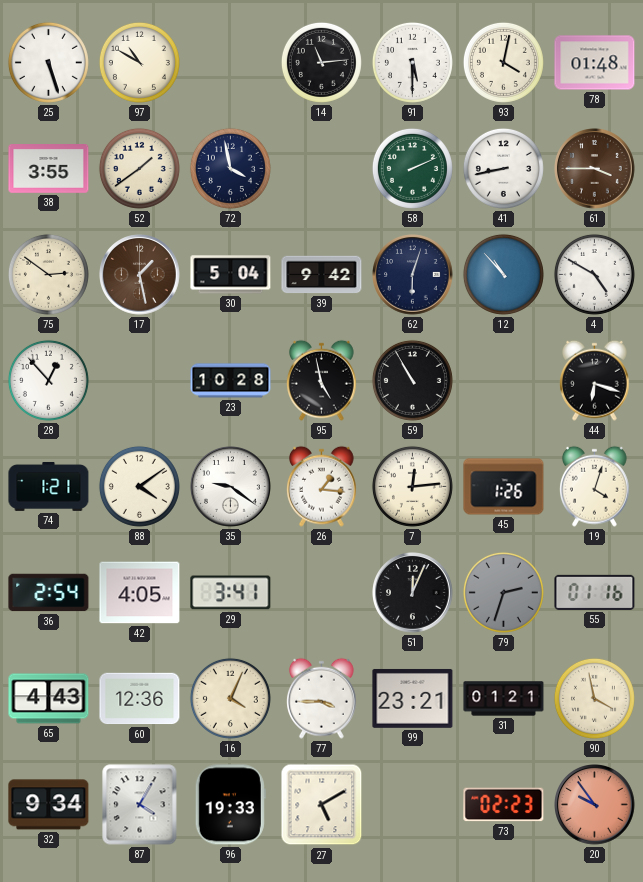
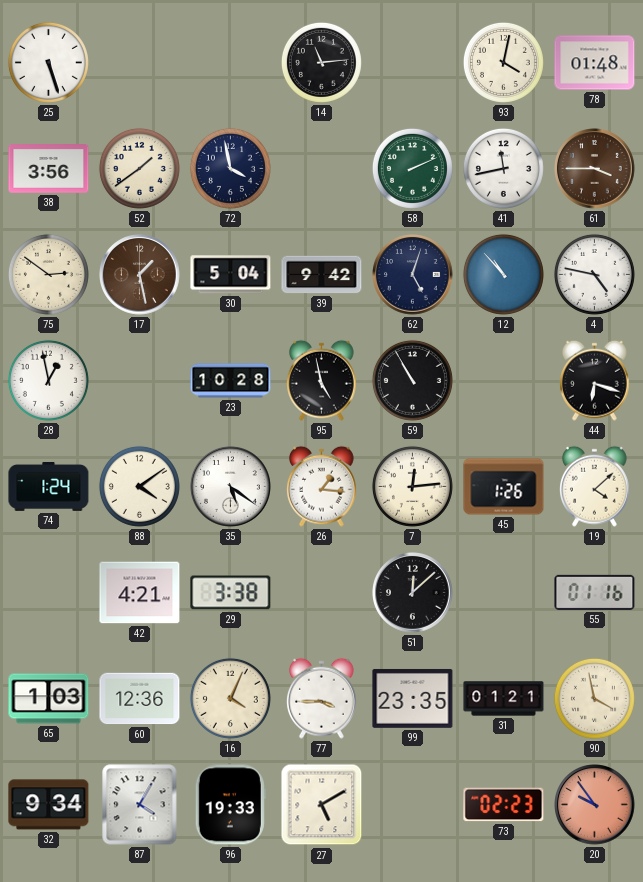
97: 10:50 -> none
91: 5:30 -> none
38: 3:55 -> 3:56
41: 8:43 -> 11:43
62: 6:03 -> 5:03
4: 4:50 -> 4:47
28: 12:53 -> 12:58
74: 1:21 -> 1:24
35: 9:21 -> 5:21
19: 4:03 -> 4:08
36: 2:54 -> none
42: 4:05 -> 4:21
29: 3:41 -> 3:38
51: 12:04 -> 12:08
79: 2:33 -> none
65: 4:43 -> 1:03
99: 23:21 -> 23:35
